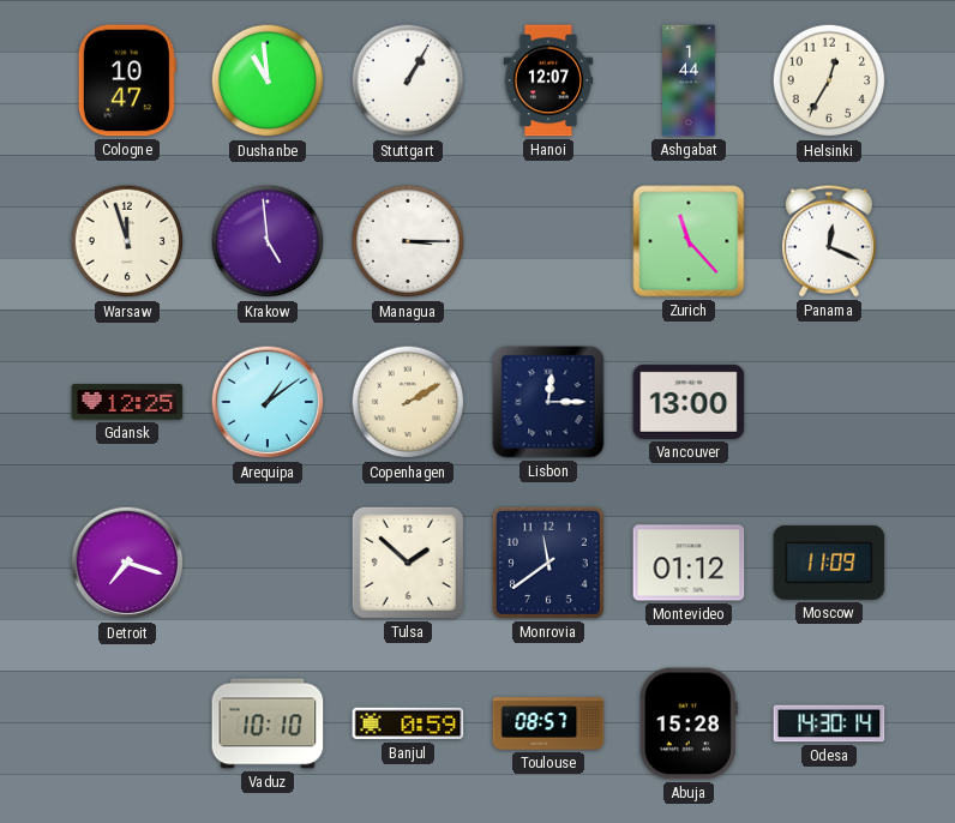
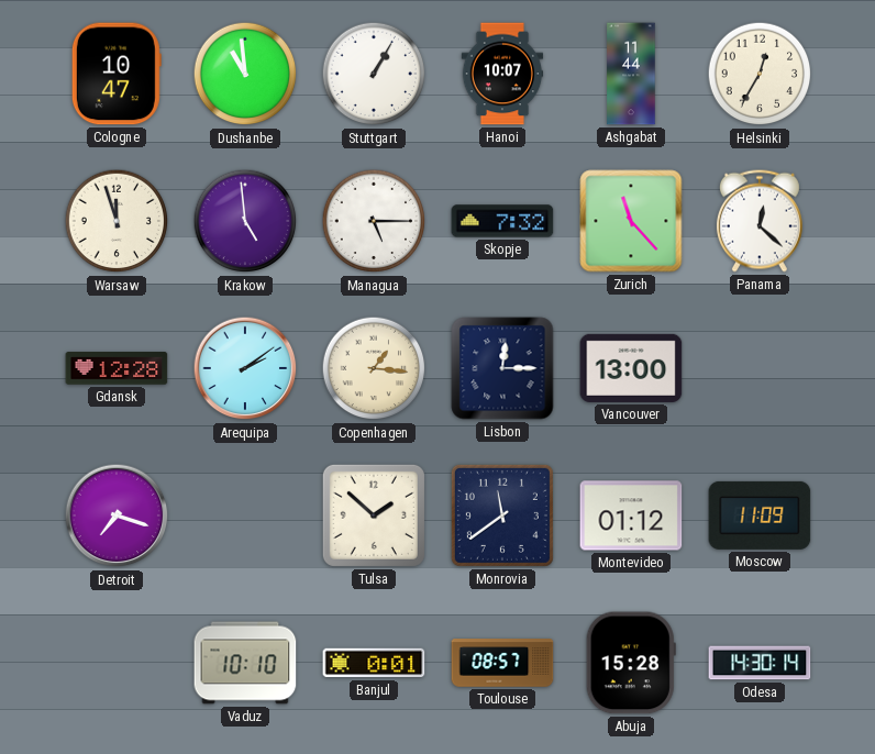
Hanoi: 12:07 -> 10:07
Ashgabat: 1:44 -> 11:44
Managua: 3:15 -> 5:15
Skopje: none -> 7:32
Panama: 12:19 -> 12:22
Gdansk: 12:25 -> 12:28
Arequipa: 1:09 -> 2:09
Copenhagen: 2:10 -> 1:16
Banjul: 0:59 -> 0:01
